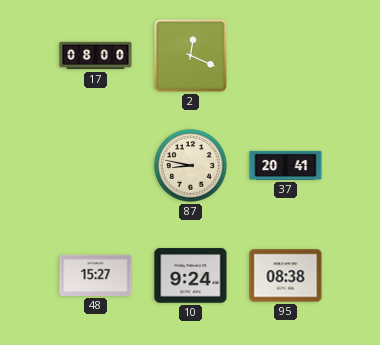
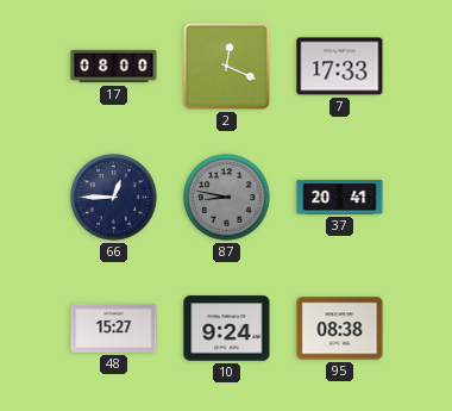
7: none -> 17:33
66: none -> 12:45
87 dial: cream -> grey
